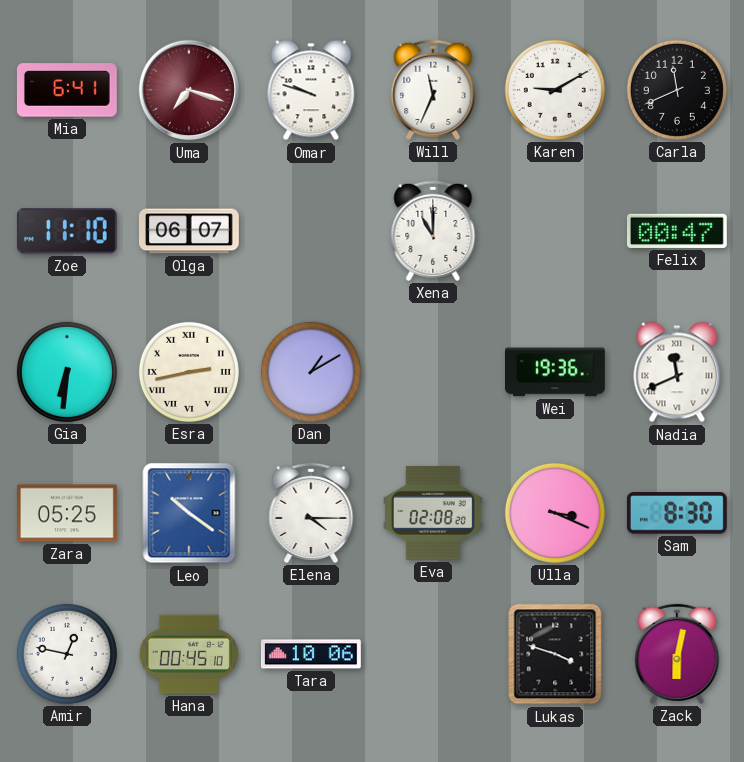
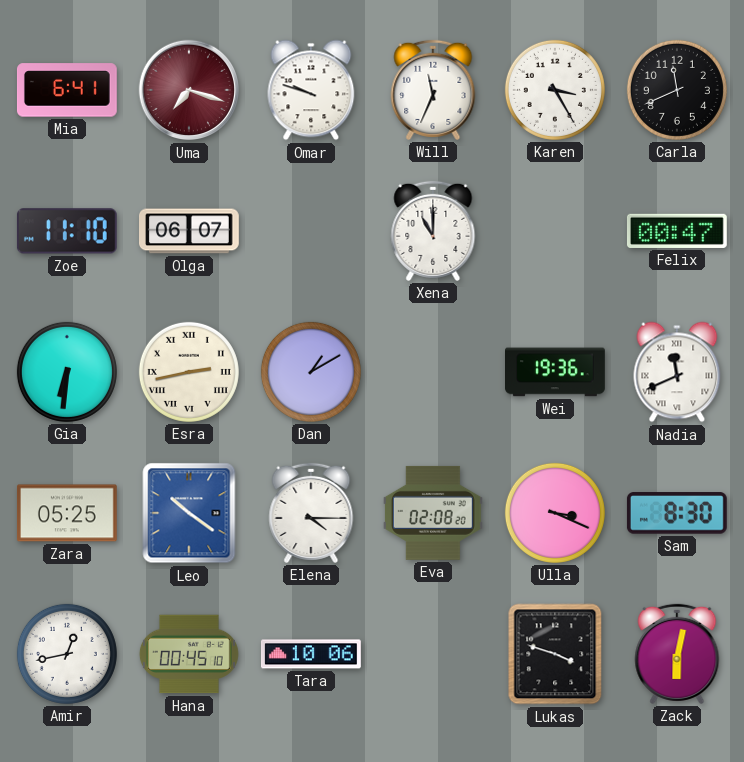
Karen: 9:10 -> 3:25
Amir: 12:47 -> 12:43
